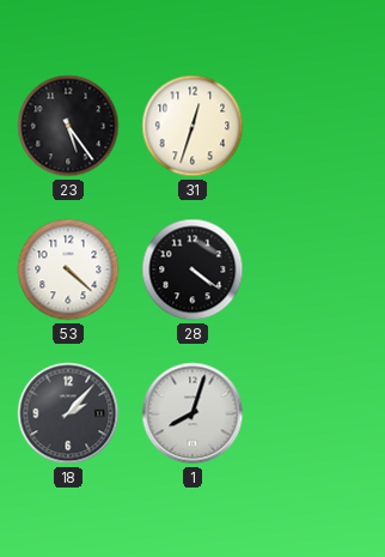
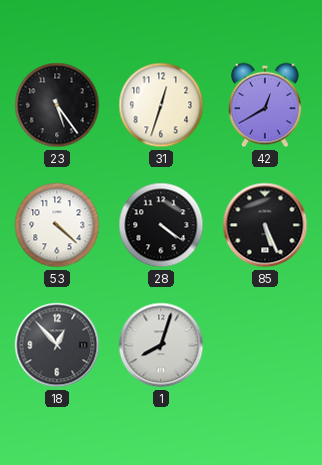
42: none -> 12:40
85: none -> 5:26
18: 2:07 -> 12:53
